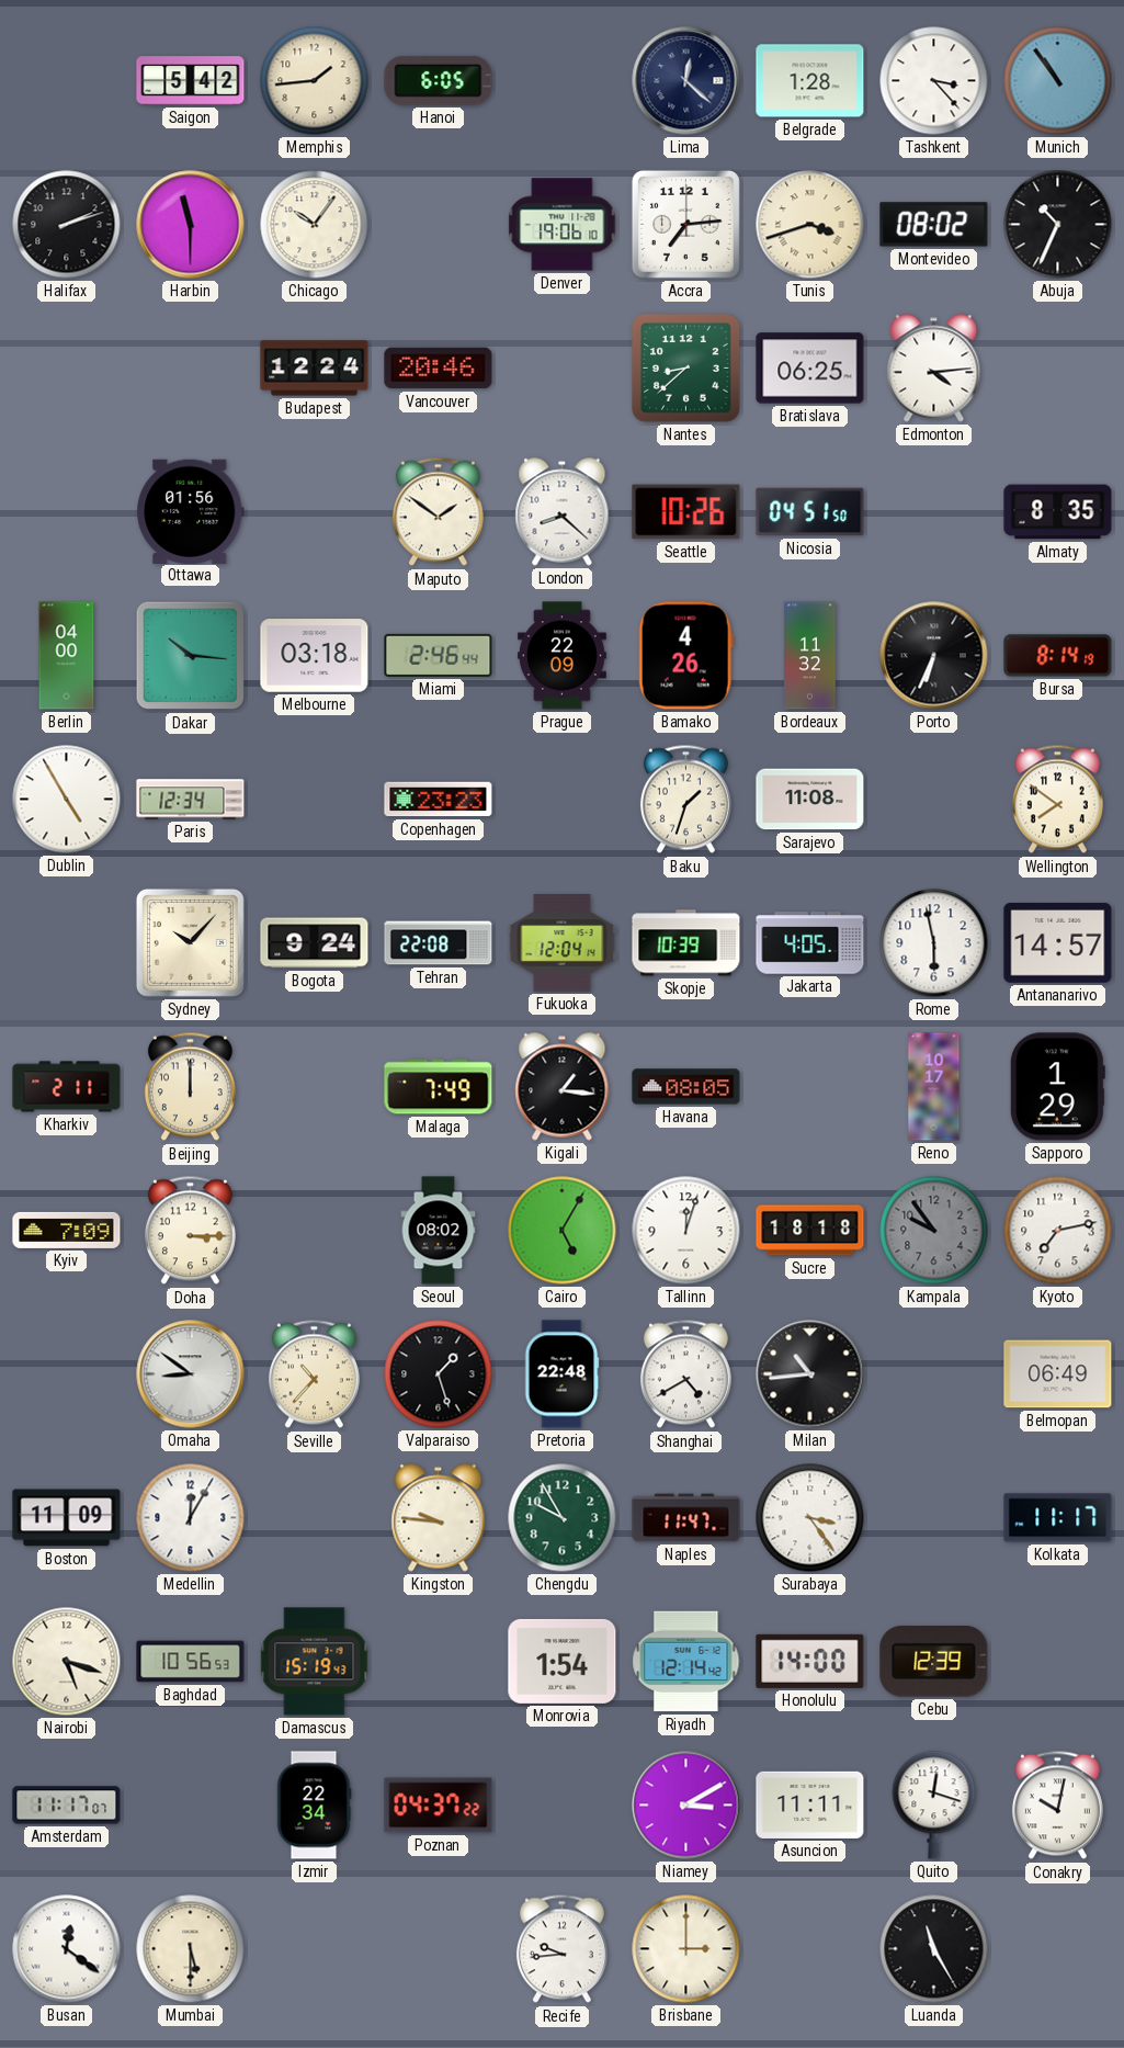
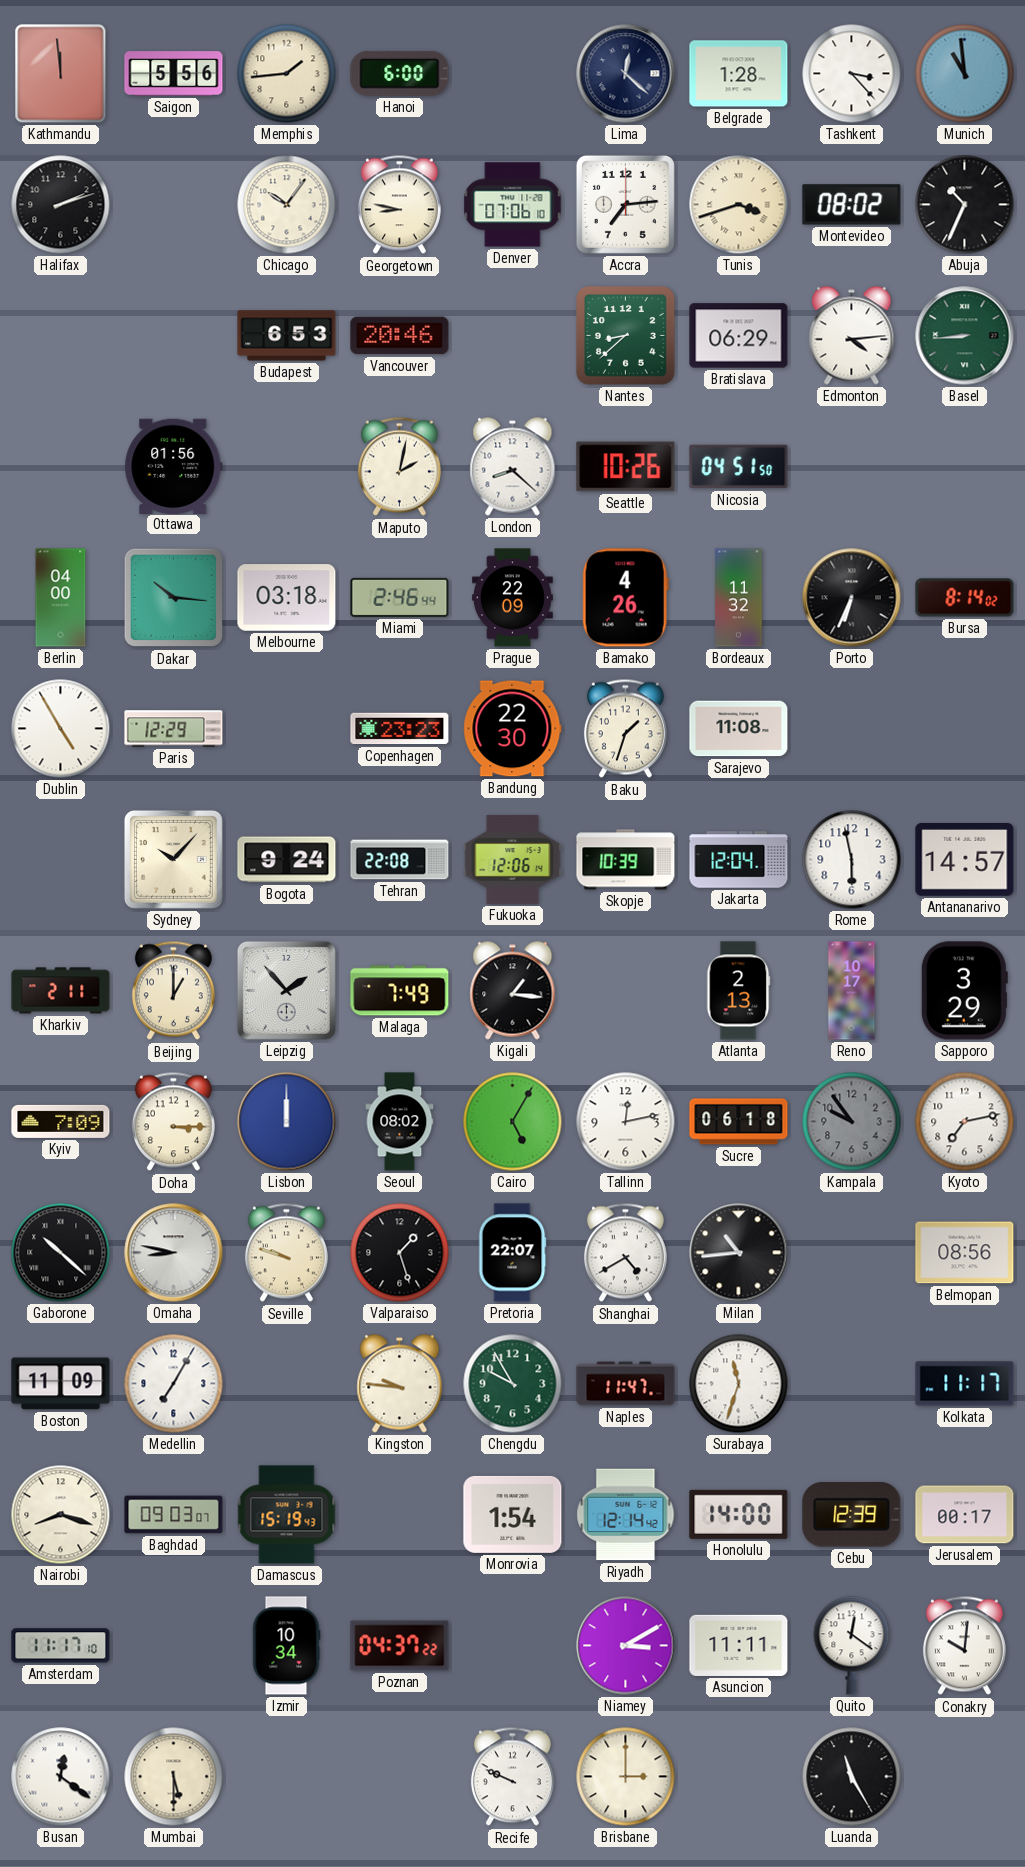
Kathmandu: none -> 11:59
Saigon: 5:42 -> 5:56
Hanoi: 6:05 -> 6:00
Munich: 10:54 -> 10:59
Harbin: 11:30 -> none
Georgetown: none -> 8:47
Denver: 19:06 -> 07:06
Budapest: 12:24 -> 6:53
Bratislava: 06:25 -> 06:29
Basel: none -> 8:44
Maputo: 1:51 -> 2:02
Almaty: 8:35 -> none
Bursa: 8:14:19 -> 8:14:02
Paris: 12:34 -> 12:29
Bandung: none -> 22:30
Wellington: 7:51 -> none
Fukuoka: 12:04 -> 12:06
Jakarta: 4:05 -> 12:04
Beijing: 12:00 -> 1:00
Leipzig: none -> 1:53
Havana: 08:05 -> none
Atlanta: none -> 2:13
Sapporo: 1:29 -> 3:29
Lisbon: none -> 12:00
Tallinn: 12:03 -> 12:13
Sucre: 18:18 -> 06:18
Gaborone: none -> 10:22
Omaha: 8:51 -> 8:47
Seville: 10:37 -> 9:48
Pretoria: 22:48 -> 22:07
Belmopan: 06:49 -> 08:56
Medellin: 12:05 -> 7:05
Surabaya: 3:24 -> 11:33
Nairobi: 5:18 -> 8:18
Baghdad: 10:56 -> 09:03
Jerusalem: none -> 00:17
Amsterdam: 11:17:07 -> 11:17:10
Izmir: 22:34 -> 10:34
Quito: 12:18 -> 12:21
Conakry: 10:02 -> 10:01
Recife: 9:44 -> 9:49
